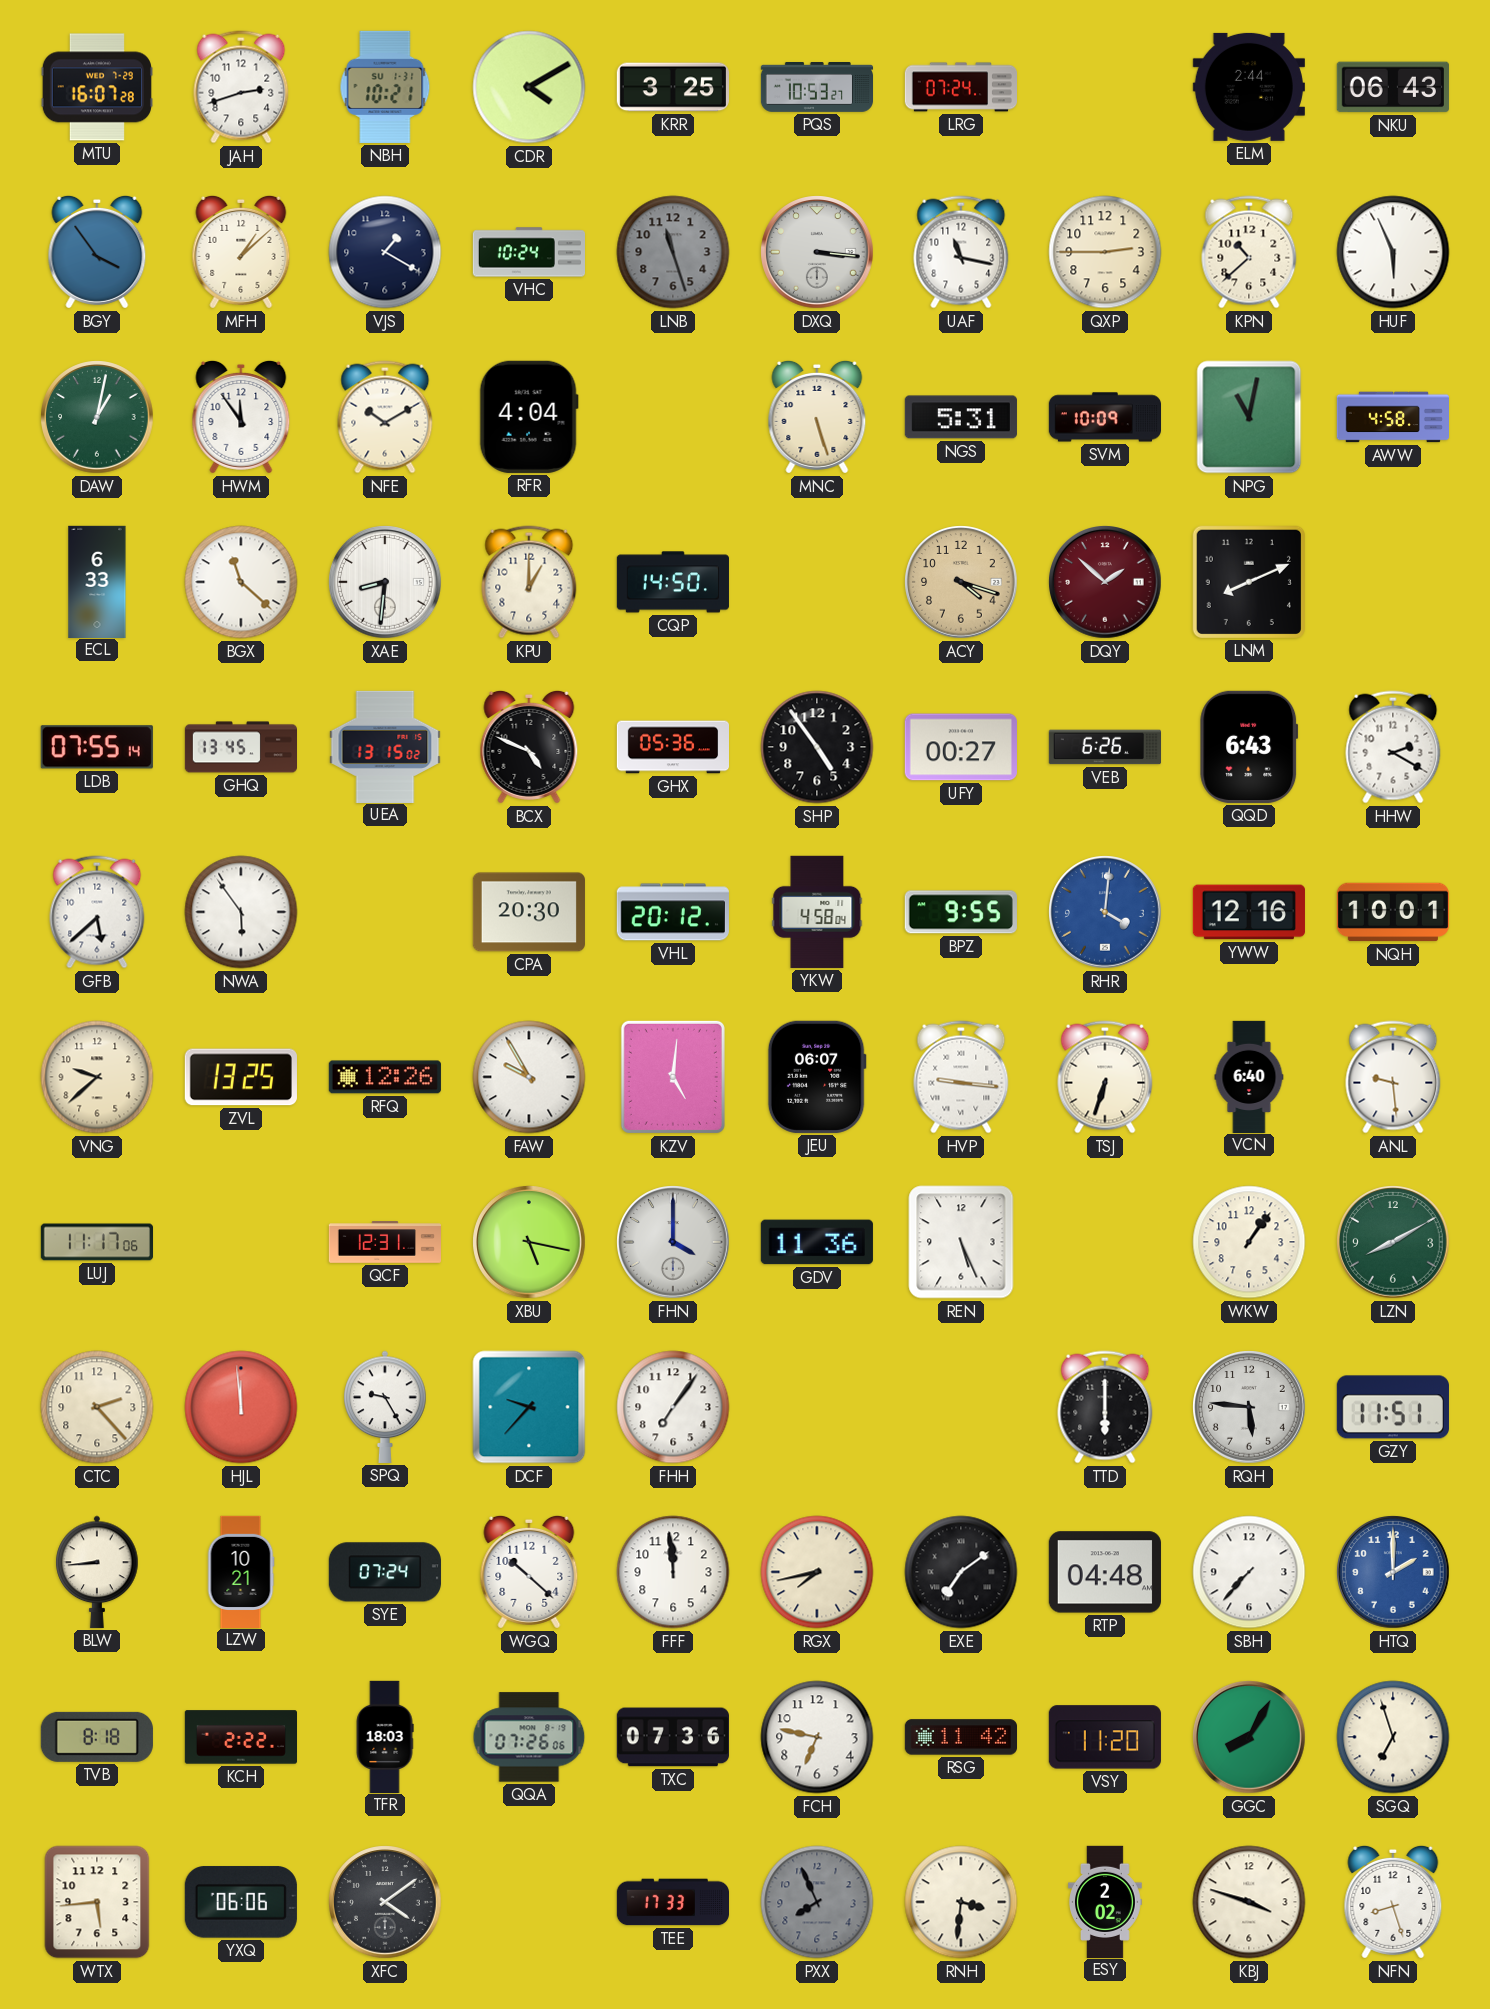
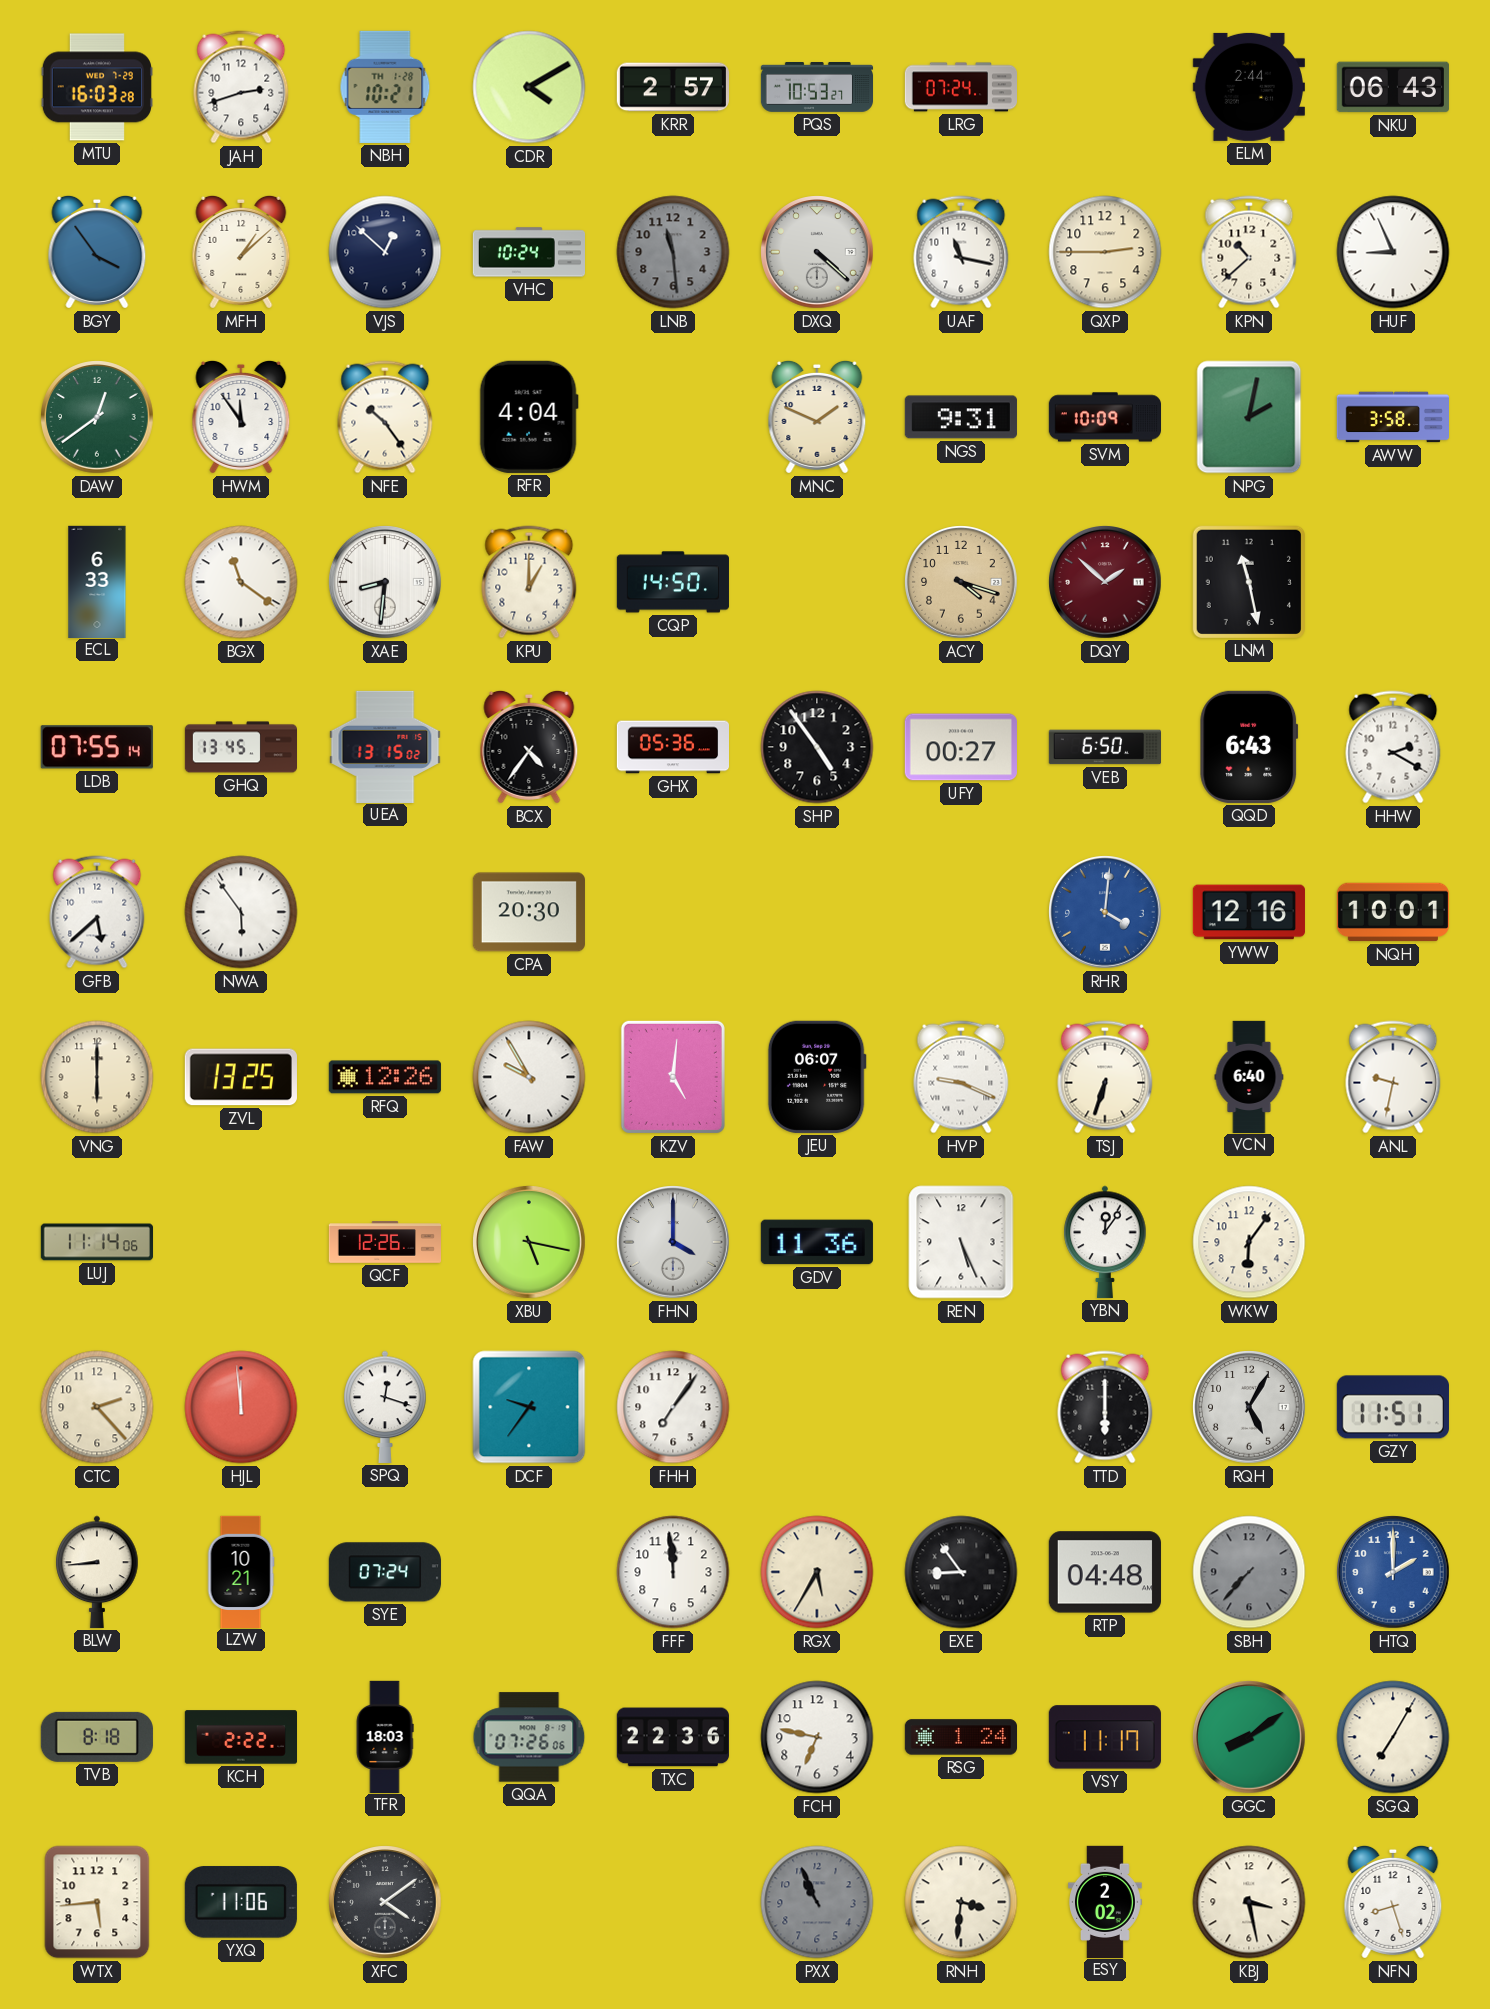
MTU: 16:07 -> 16:03
NBH date: SU 1-31 -> TH 1-28
KRR: 3:25 -> 2:57
VJS: 1:20 -> 12:52
LNB: 11:27 -> 11:29
DXQ: 3:16 -> 4:22
HUF: 5:56 -> 8:56
DAW: 1:02 -> 12:39
NFE: 10:10 -> 10:24
MNC: 5:27 -> 1:49
NGS: 5:31 -> 9:31
NPG: 11:02 -> 2:02
AWW: 4:58 -> 3:58
BGX: 11:22 -> 11:21
LNM: 8:11 -> 11:28
BCX: 4:49 -> 4:36
VEB: 6:26 -> 6:50
VHL: 20:12 -> none
YKW: 4:58 -> none
BPZ: 9:55 -> none
VNG: 9:38 -> 6:00
HVP: 9:16 -> 9:19
ANL: 9:29 -> 9:32
LUJ: 11:17 -> 11:14
QCF: 12:31 -> 12:26
YBN: none -> 12:06
WKW: 1:06 -> 6:06
LZN: 8:10 -> none
SPQ: 9:25 -> 12:18
DCF: 9:37 -> 9:36
RQH: 5:46 -> 5:05
WGQ: 10:22 -> none
RGX: 7:43 -> 5:35
EXE: 7:09 -> 8:54
SBH dial: white -> grey
TXC: 07:36 -> 22:36
RSG: 11:42 -> 1:24
VSY: 11:20 -> 11:17
GGC: 8:05 -> 8:09
SGQ: 6:57 -> 7:05
YXQ: 06:06 -> 11:06
TEE: 17:33 -> none
PXX: 7:56 -> 10:56
KBJ: 3:48 -> 3:28
